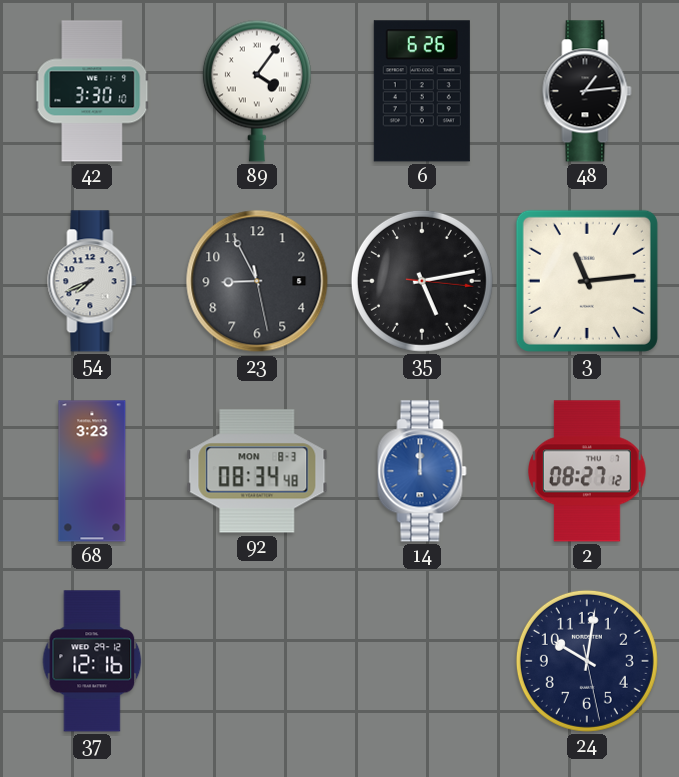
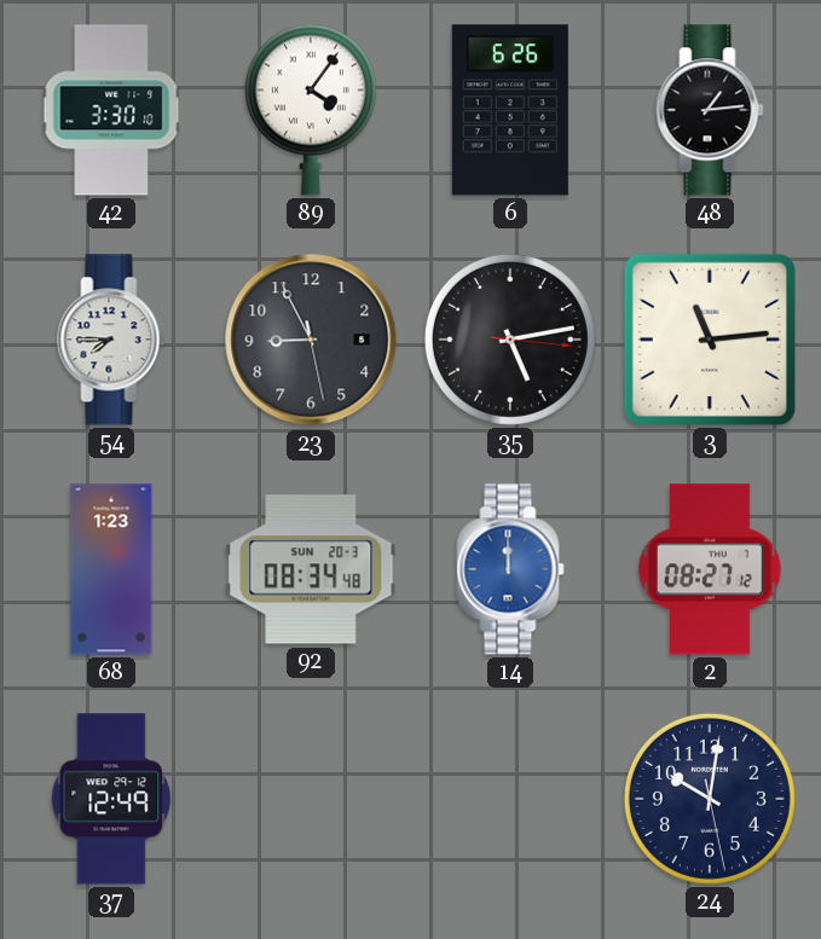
54: 7:41 -> 7:45
68: 3:23 -> 1:23
92 date: MON 8-3 -> SUN 20-3
37: 12:16 -> 12:49
